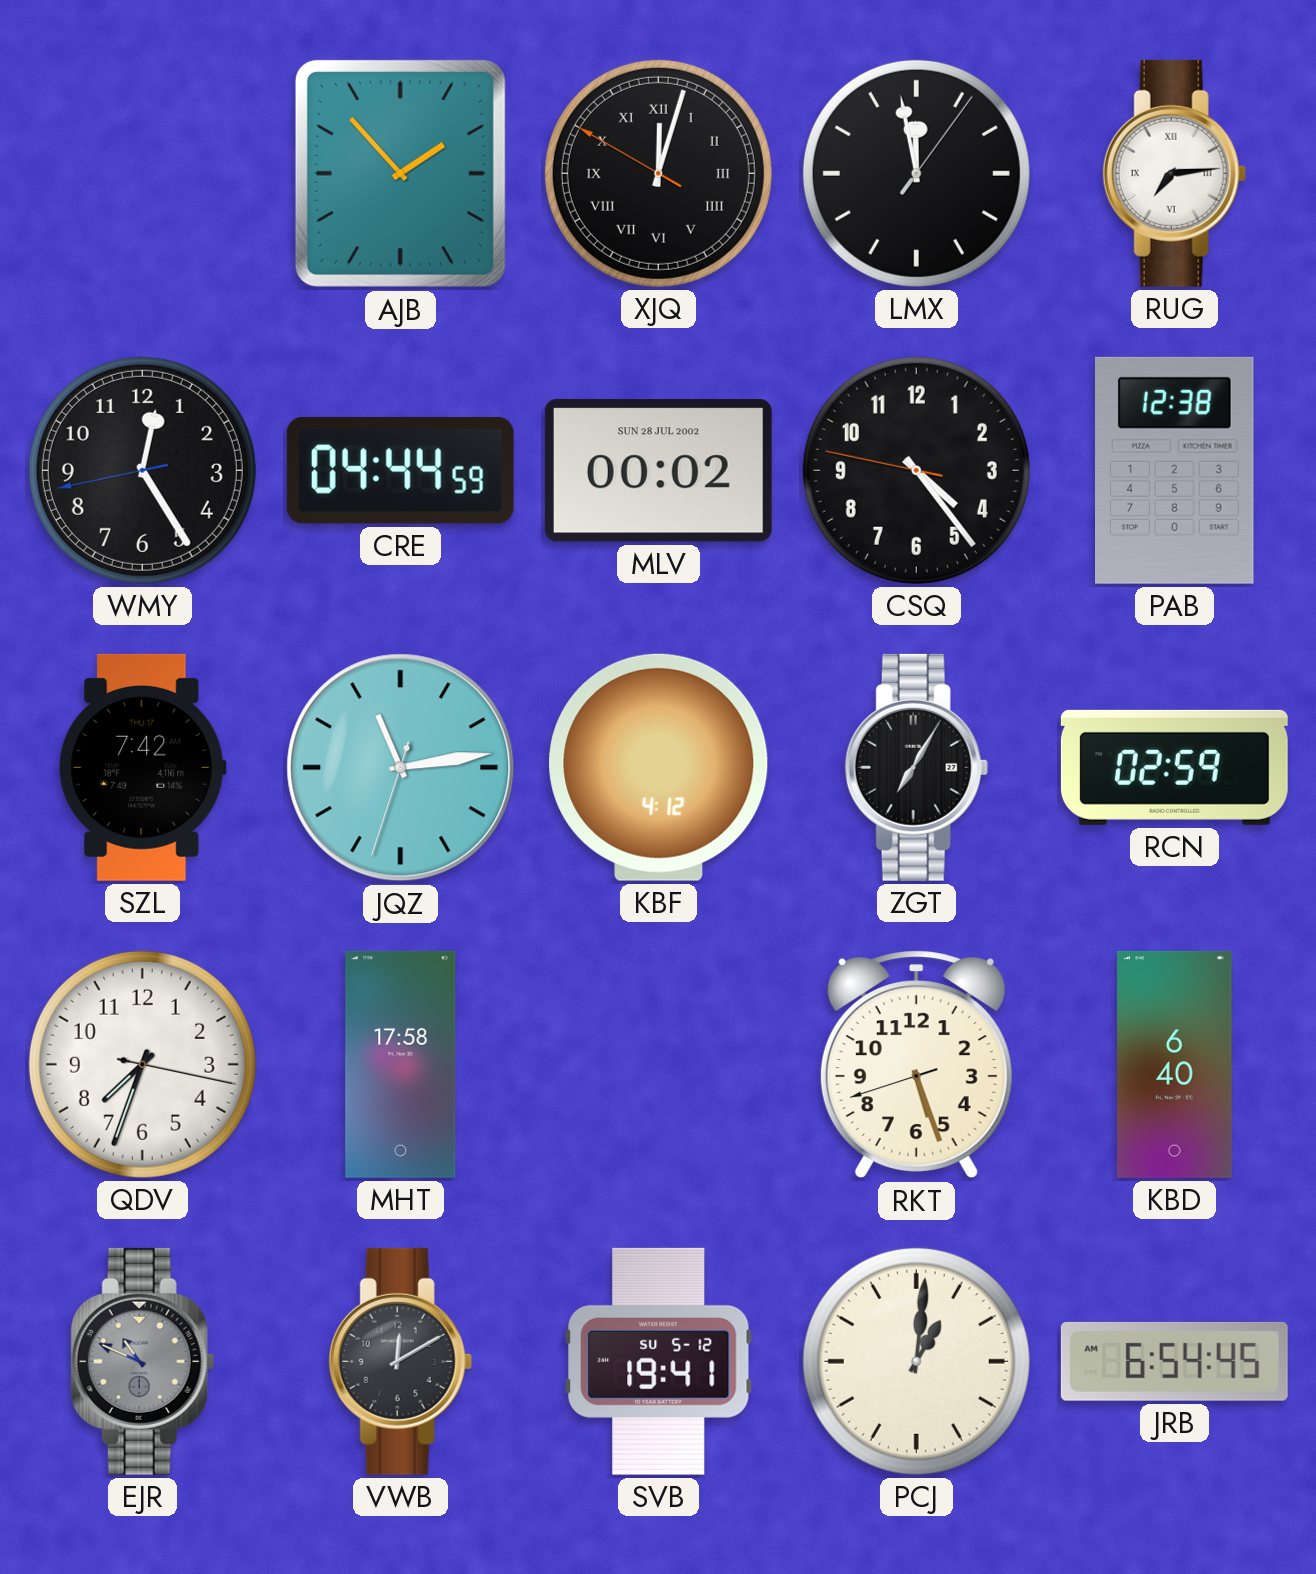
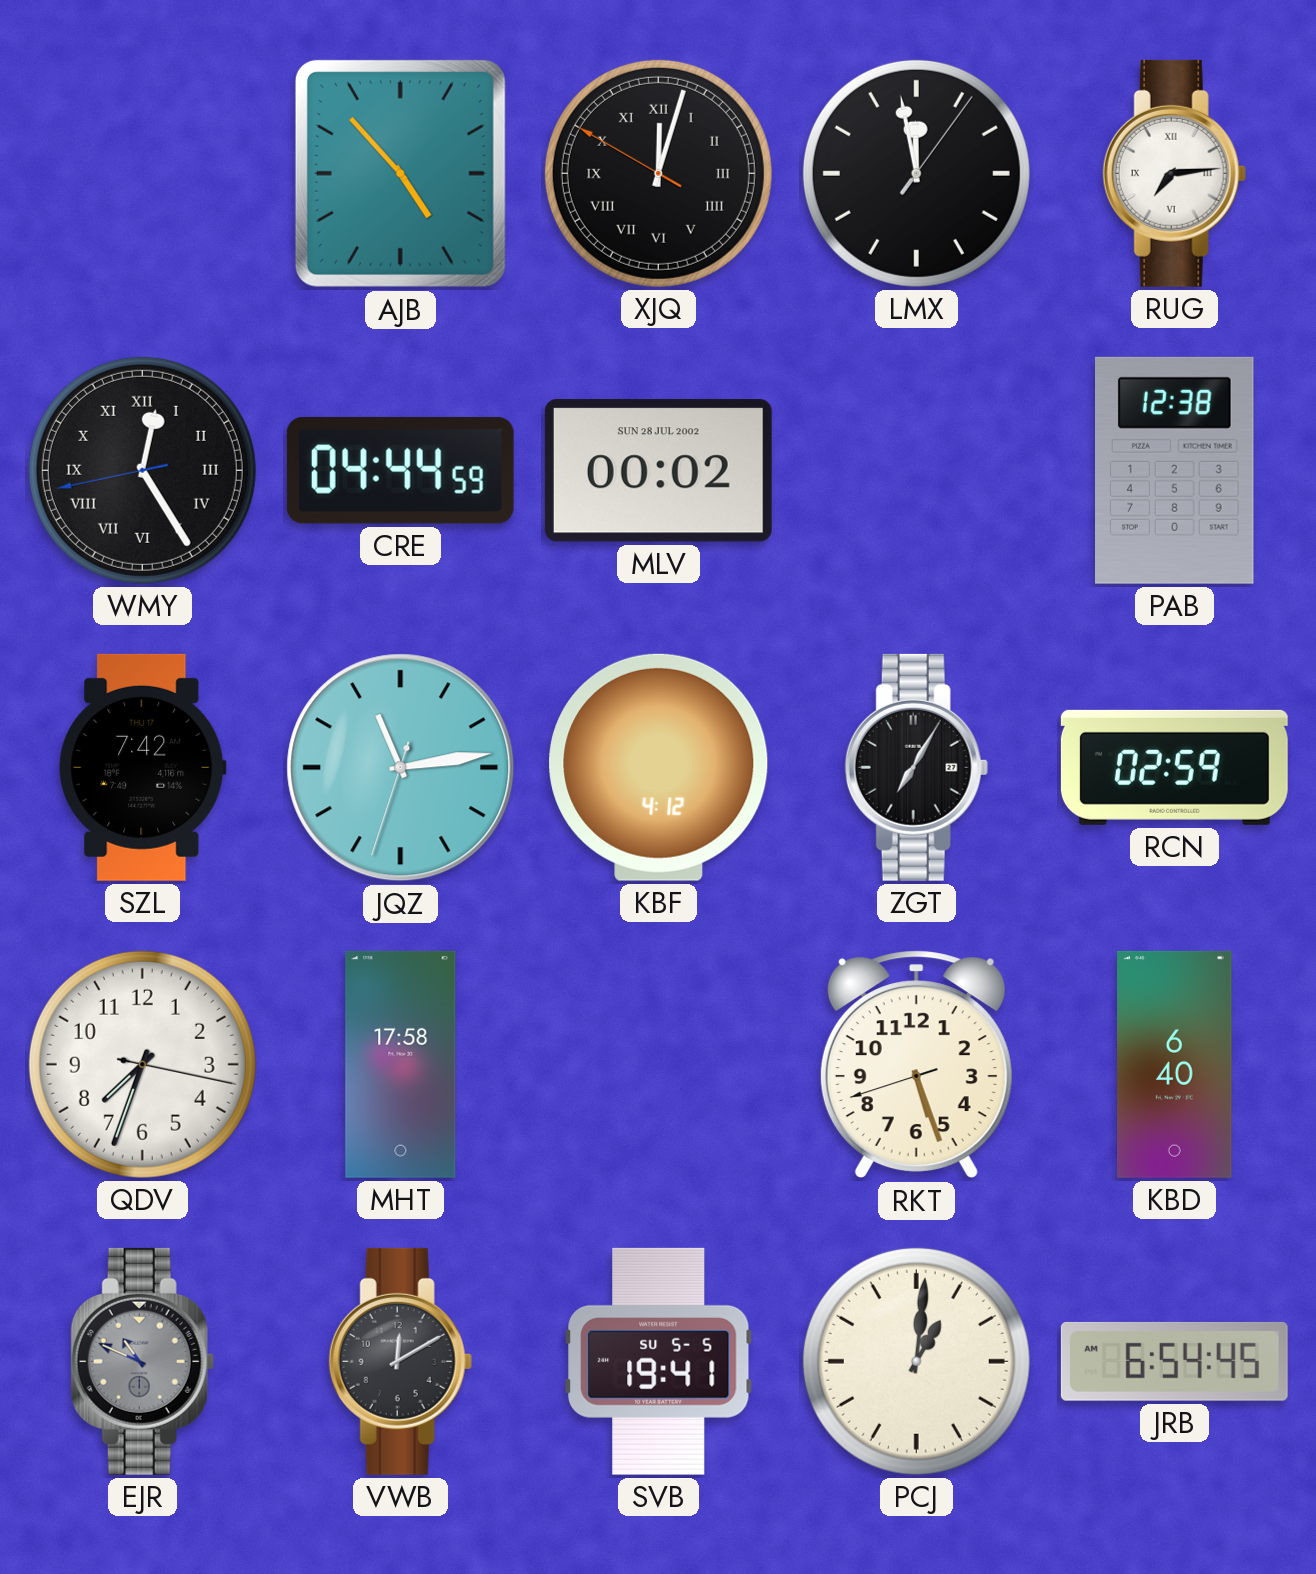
AJB: 1:53 -> 4:53
WMY numerals: Arabic -> Roman
CSQ: 4:23 -> none
SVB date: SU 5-12 -> SU 5-5
